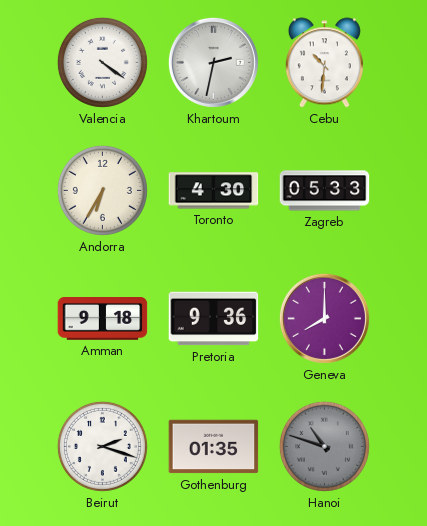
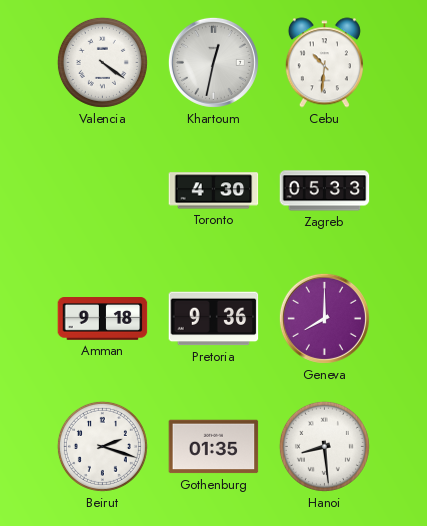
Khartoum: 2:32 -> 12:32
Andorra: 6:35 -> none
Hanoi: 10:48 -> 8:29
Hanoi dial: grey -> white
